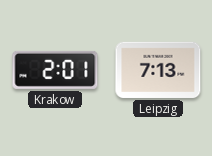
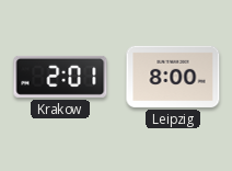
Leipzig: 7:13 -> 8:00
